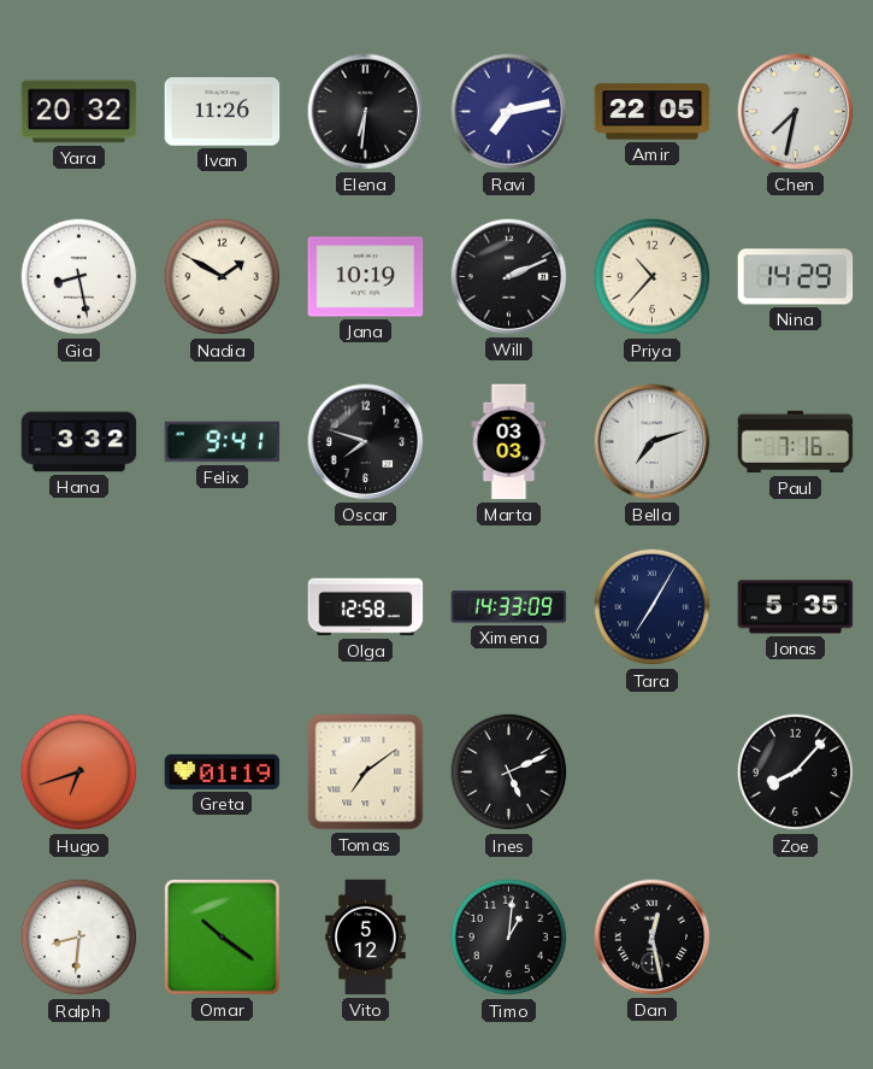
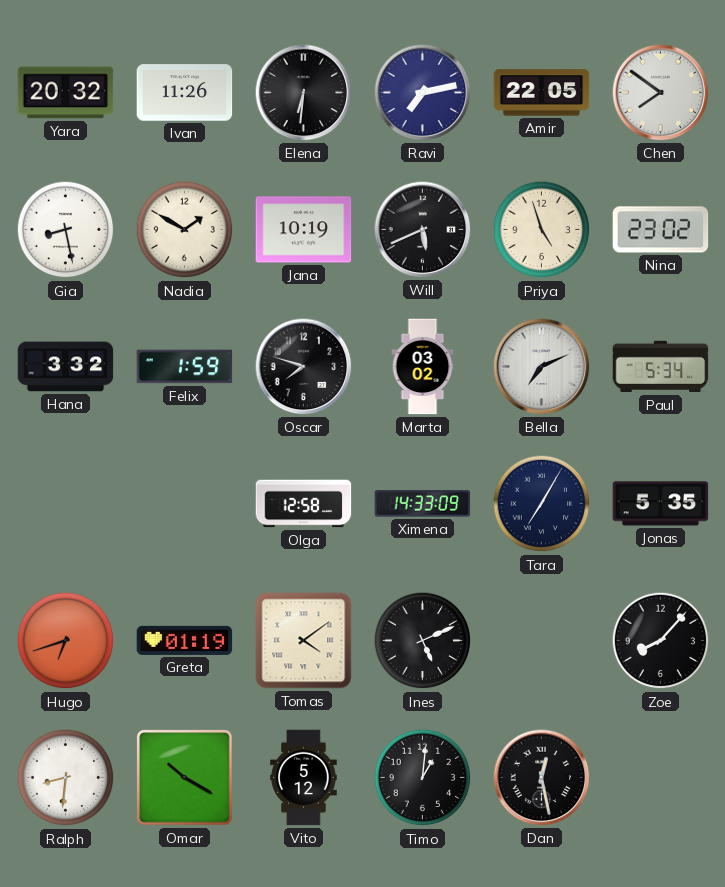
Chen: 7:32 -> 7:51
Will: 2:11 -> 5:41
Priya: 10:37 -> 4:57
Nina: 14:29 -> 23:02
Felix: 9:41 -> 1:59
Marta: 03:03 -> 03:02
Bella: 7:12 -> 7:11
Paul: 7:16 -> 5:34
Tomas: 7:09 -> 4:09
Omar: 10:21 -> 10:20
